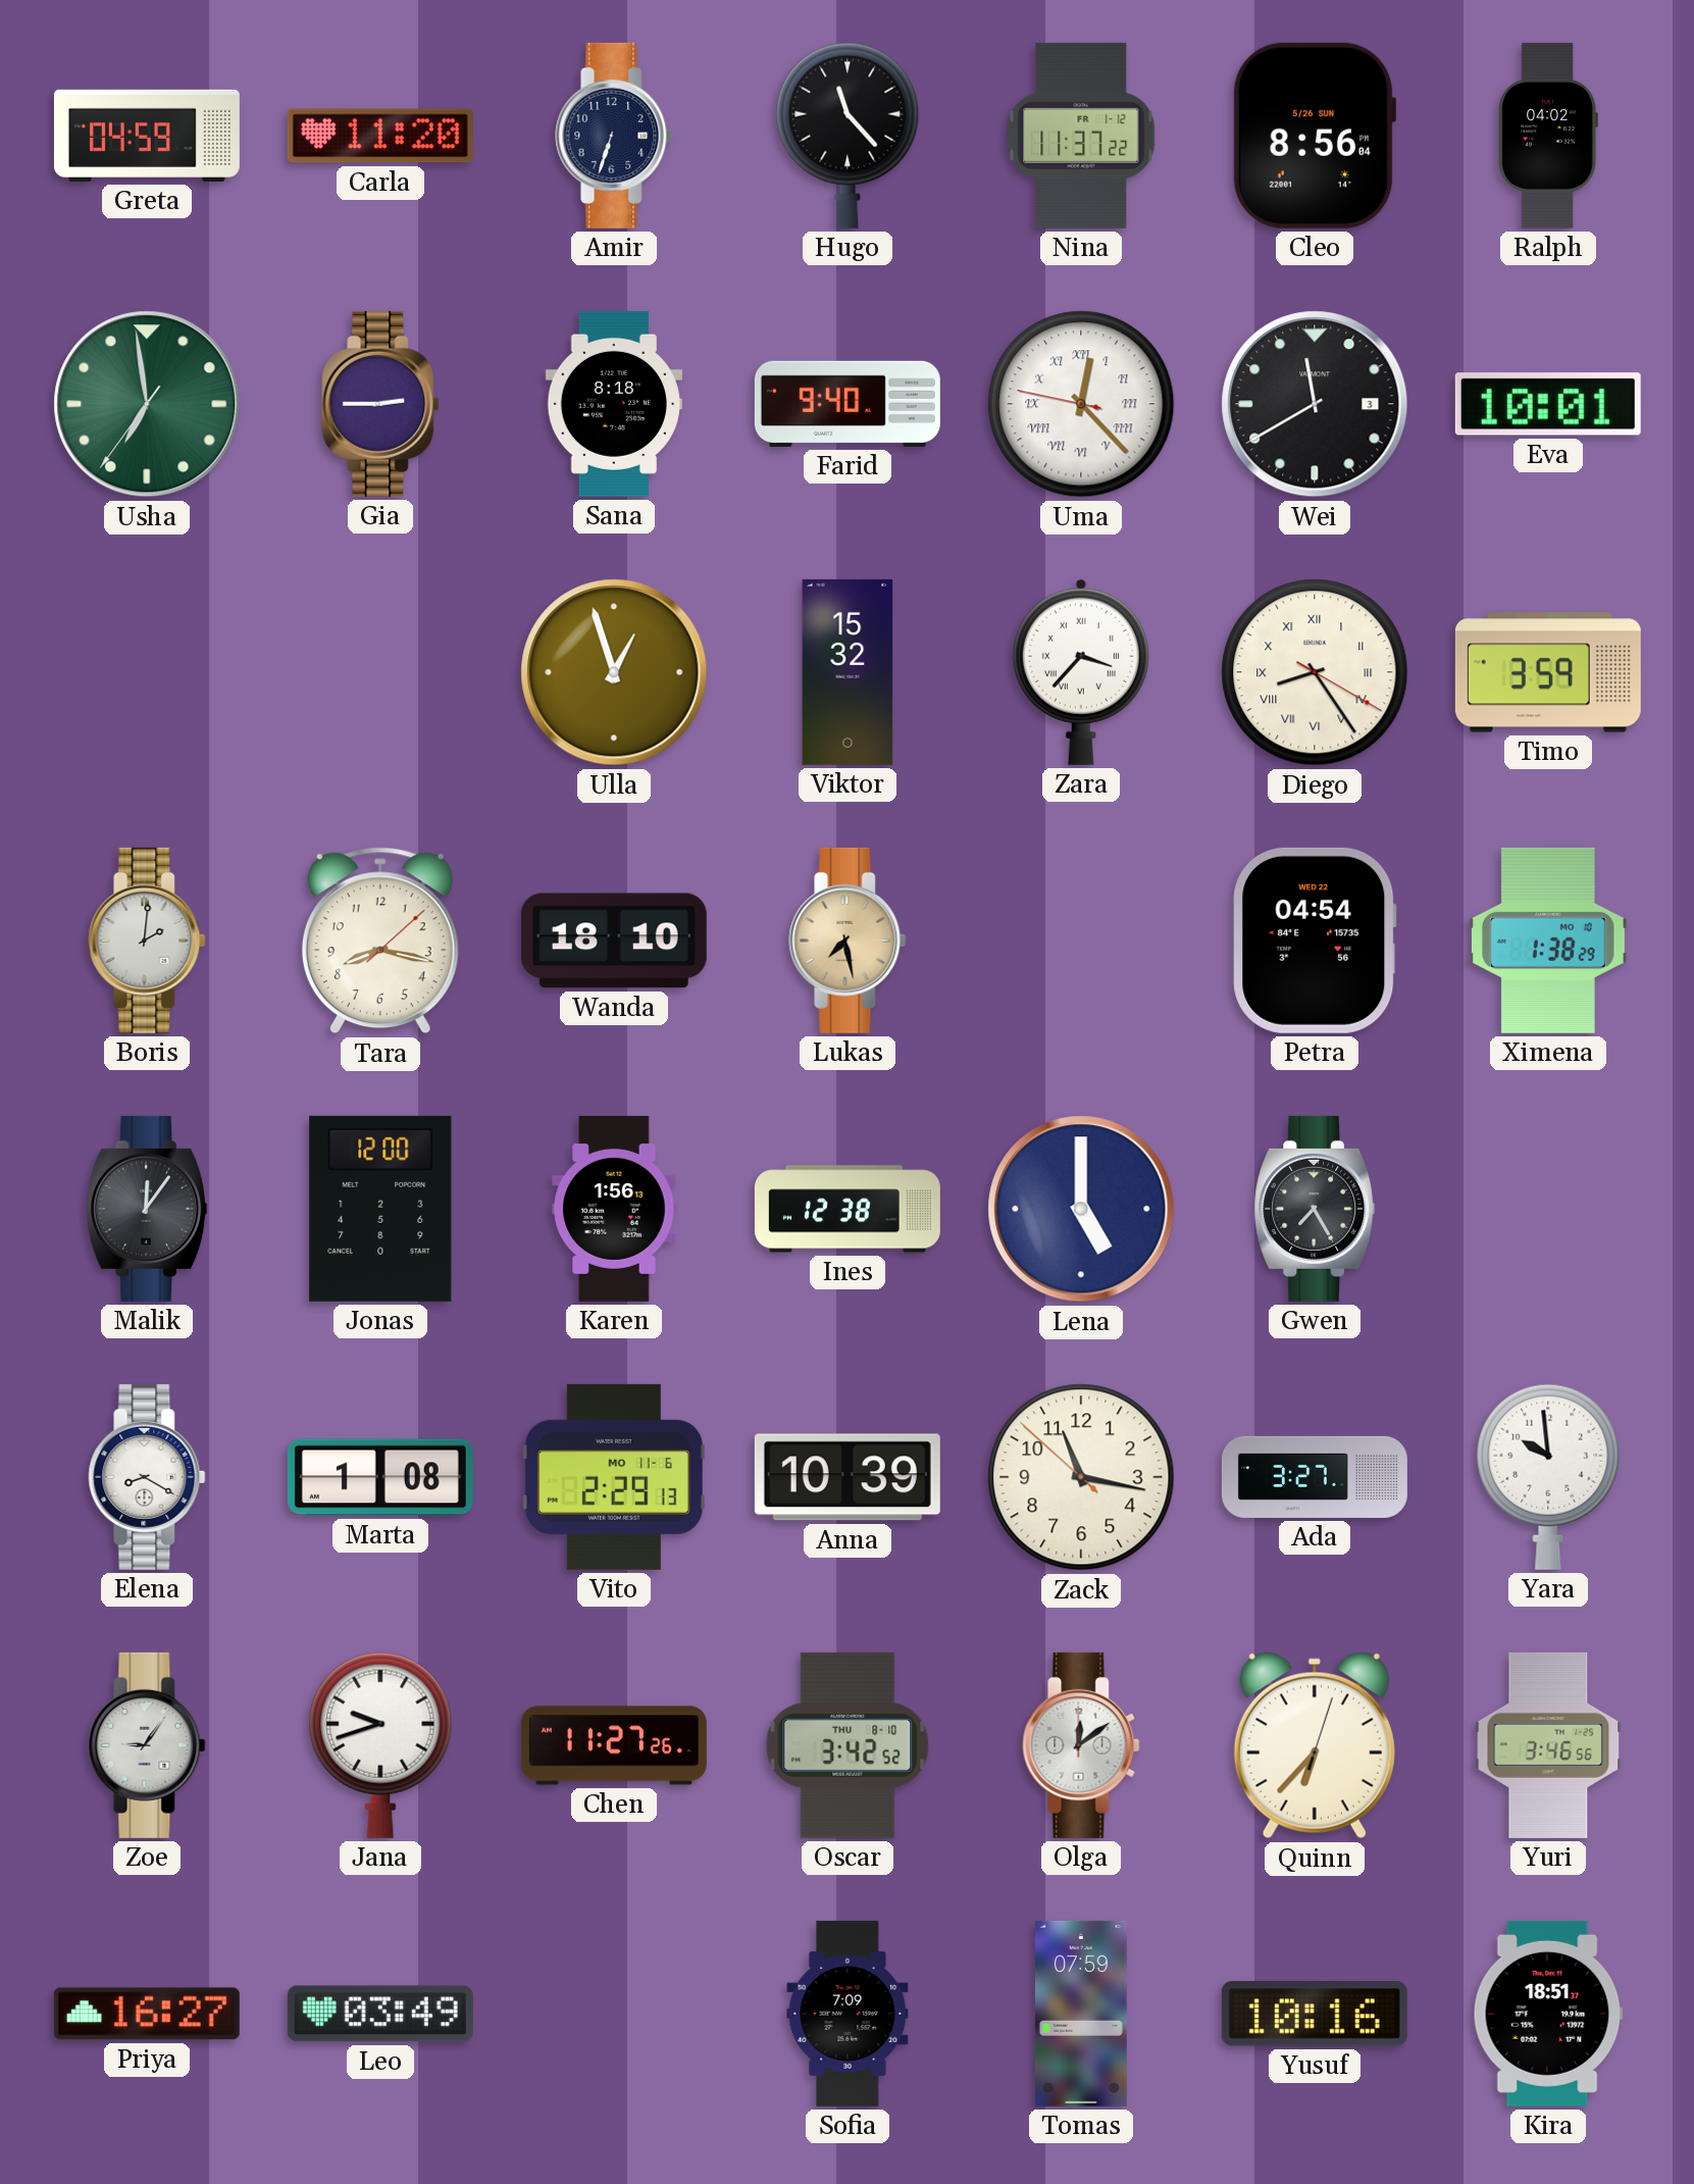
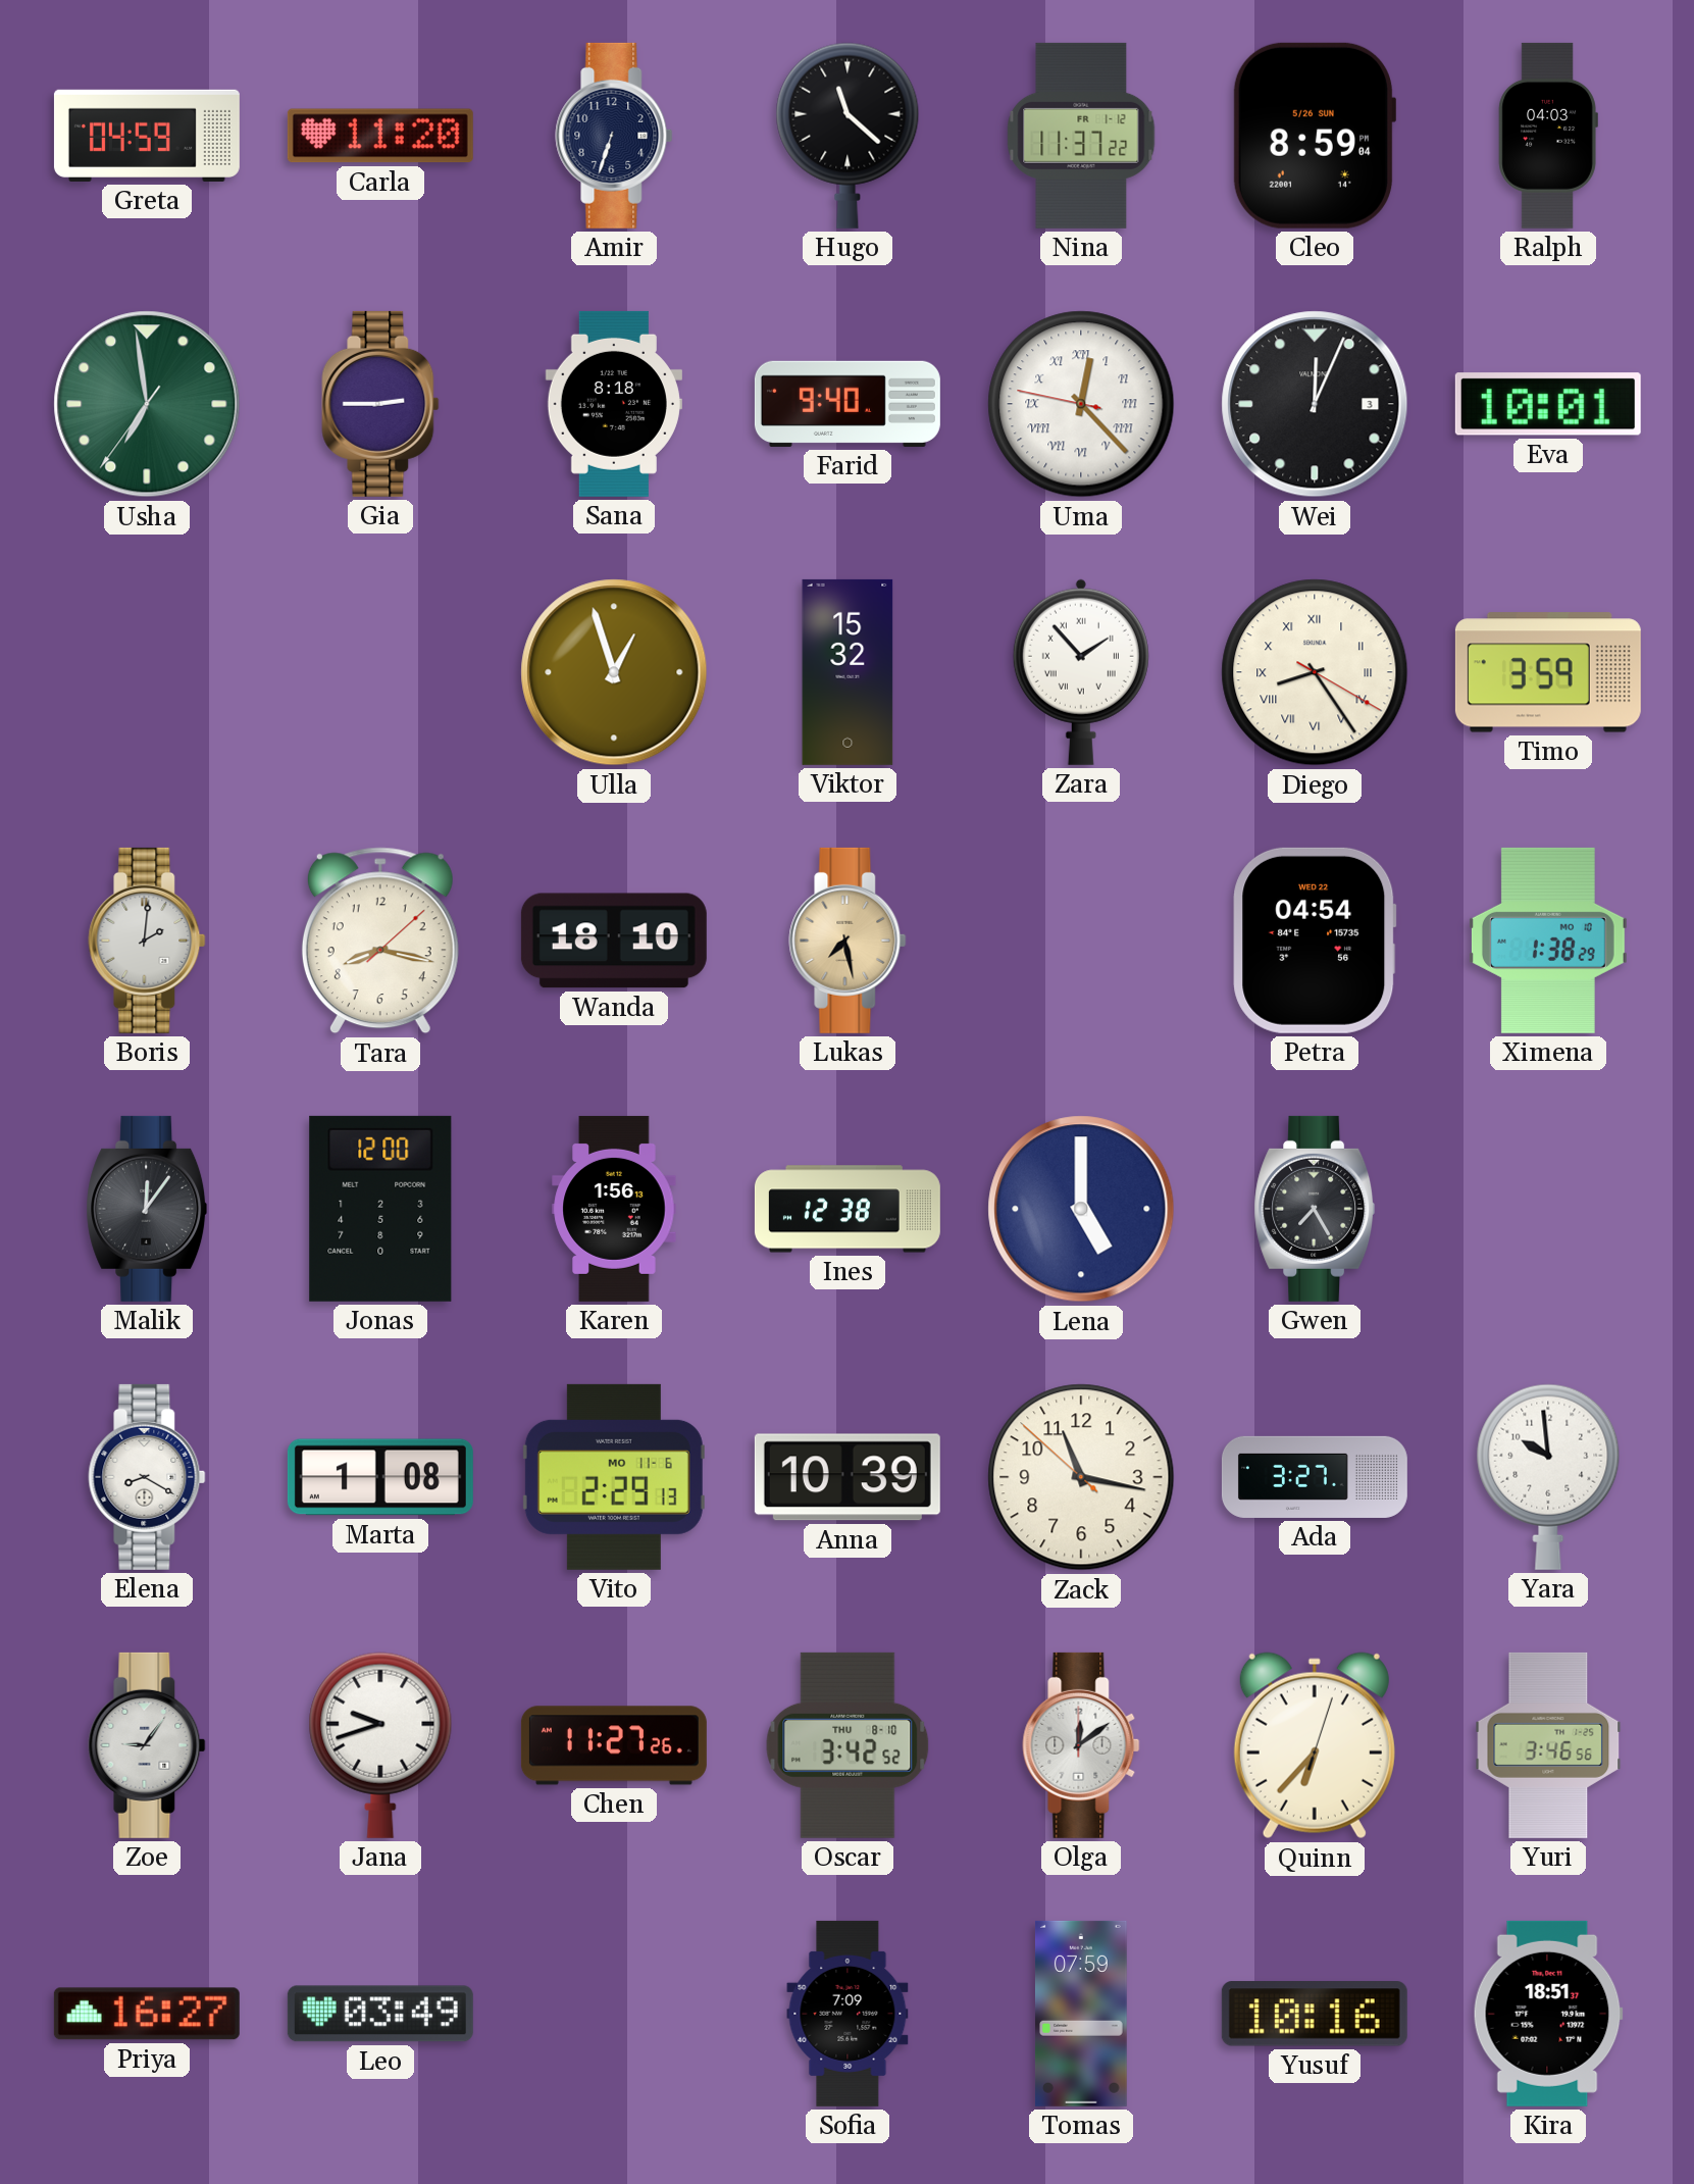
Hugo: 11:23 -> 11:22
Cleo: 8:56 -> 8:59
Ralph: 04:02 -> 04:03
Wei: 11:40 -> 12:04
Zara: 3:37 -> 1:53
